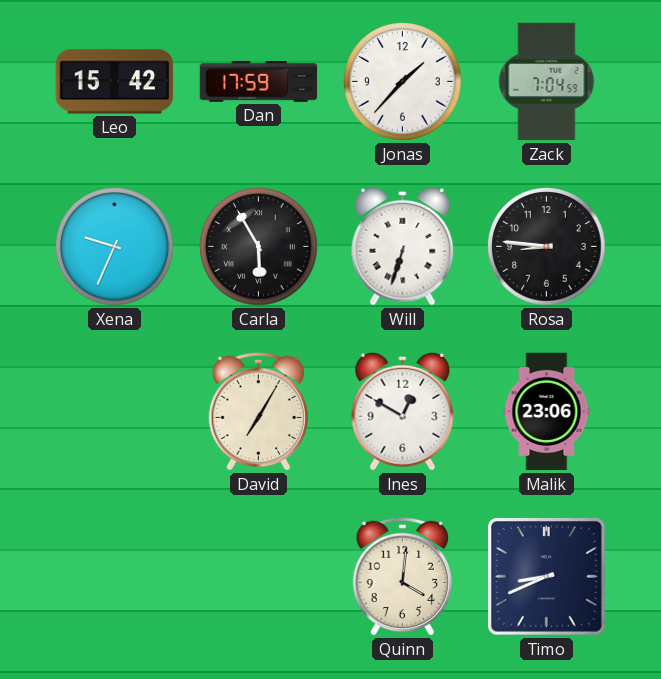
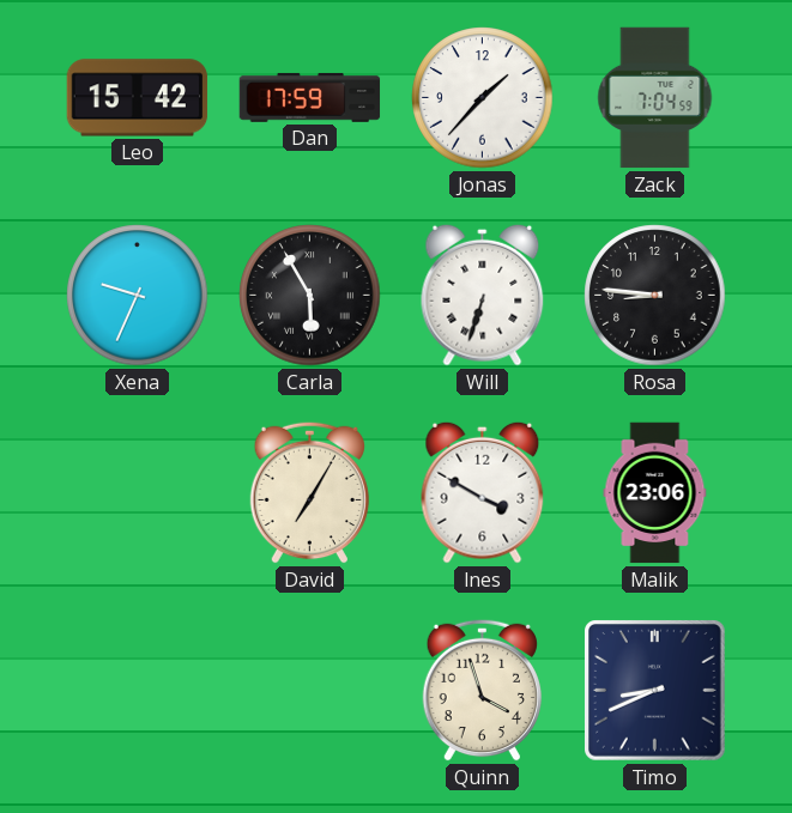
Ines: 12:50 -> 3:50
Quinn: 4:01 -> 3:57
